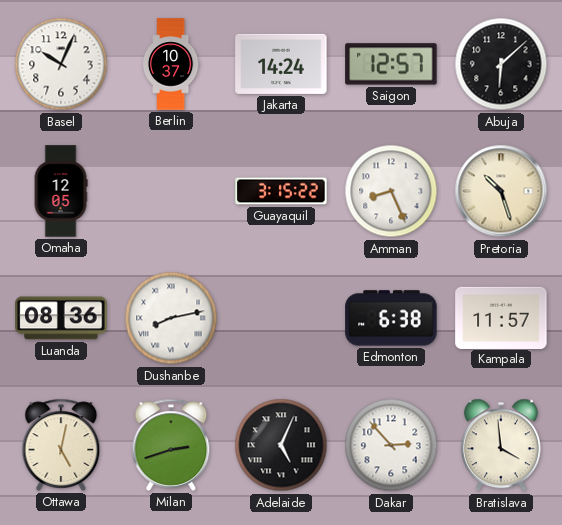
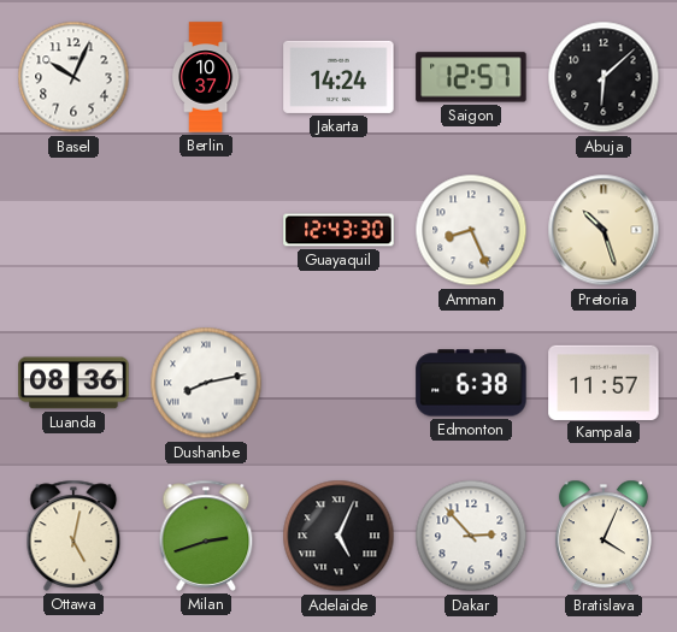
Omaha: 12:05 -> none
Guayaquil: 3:15 -> 12:43
Bratislava: 3:59 -> 4:04
